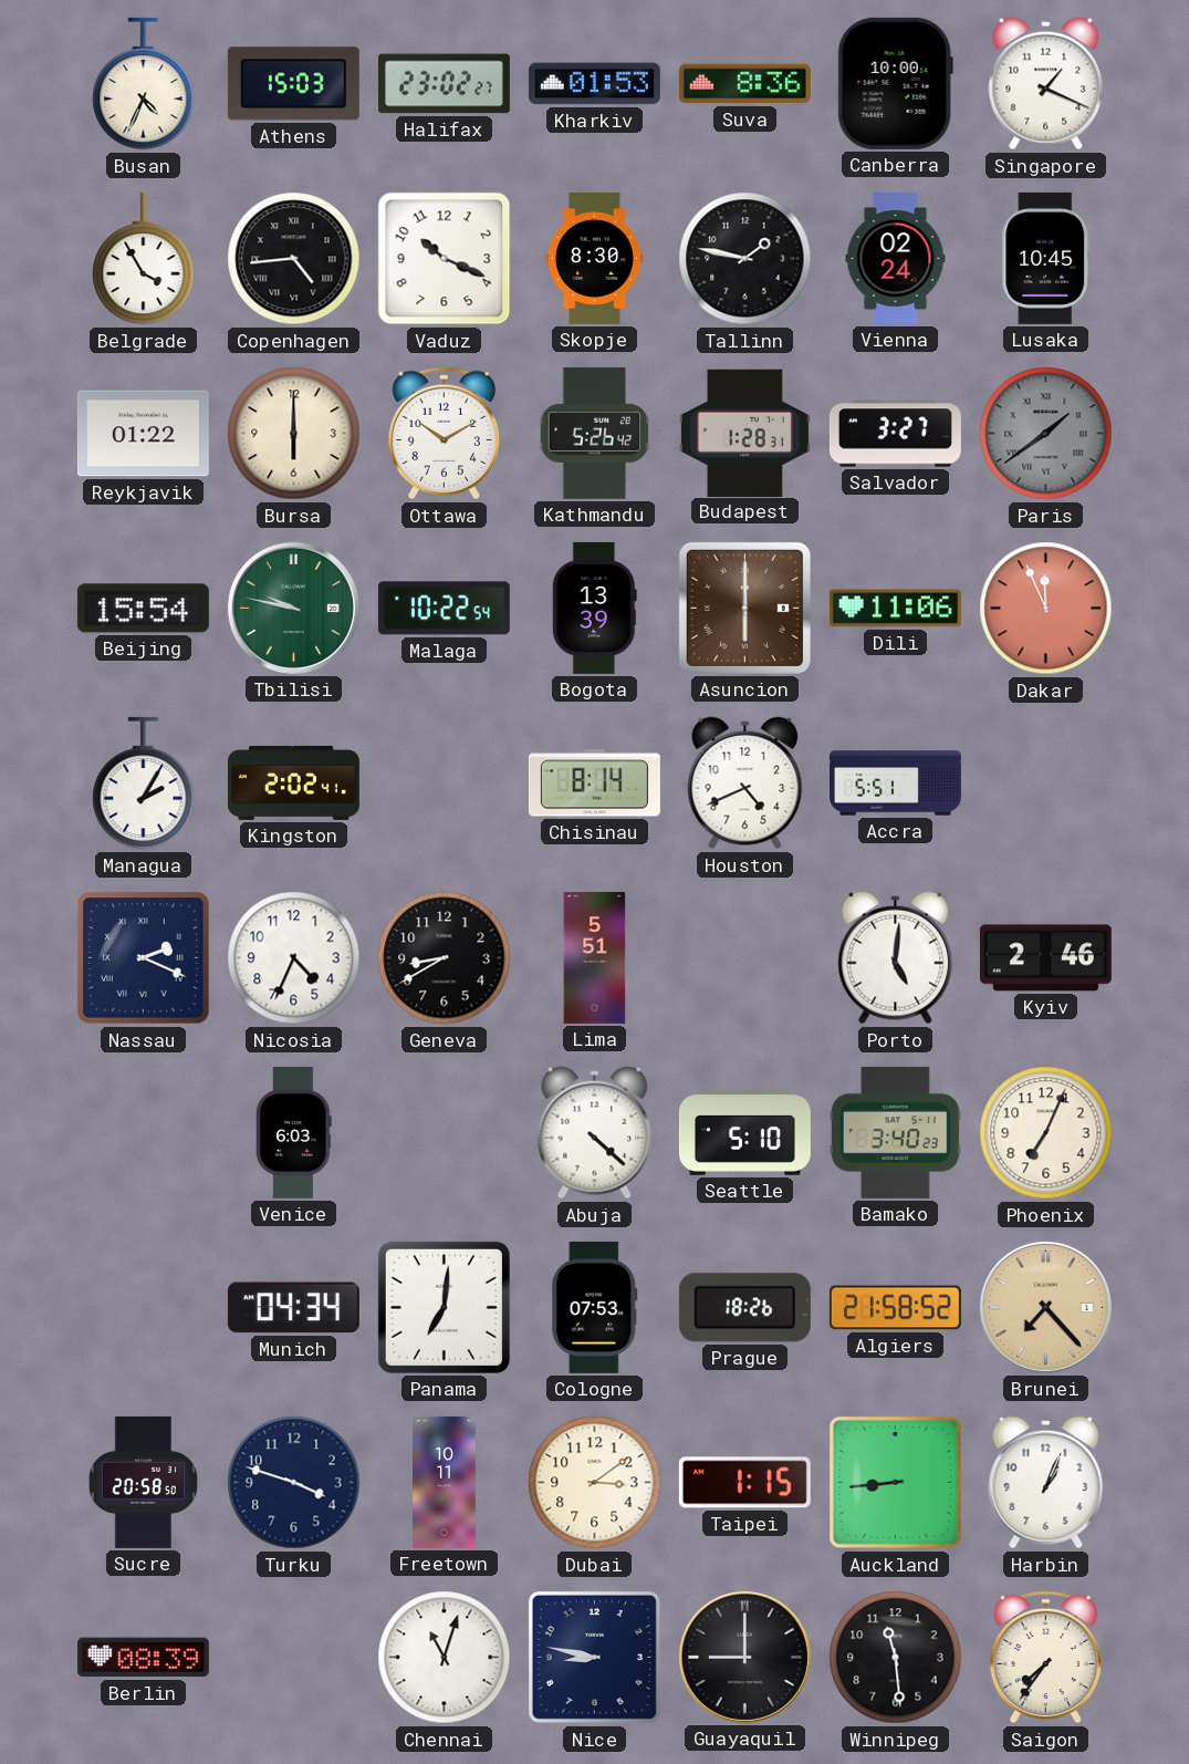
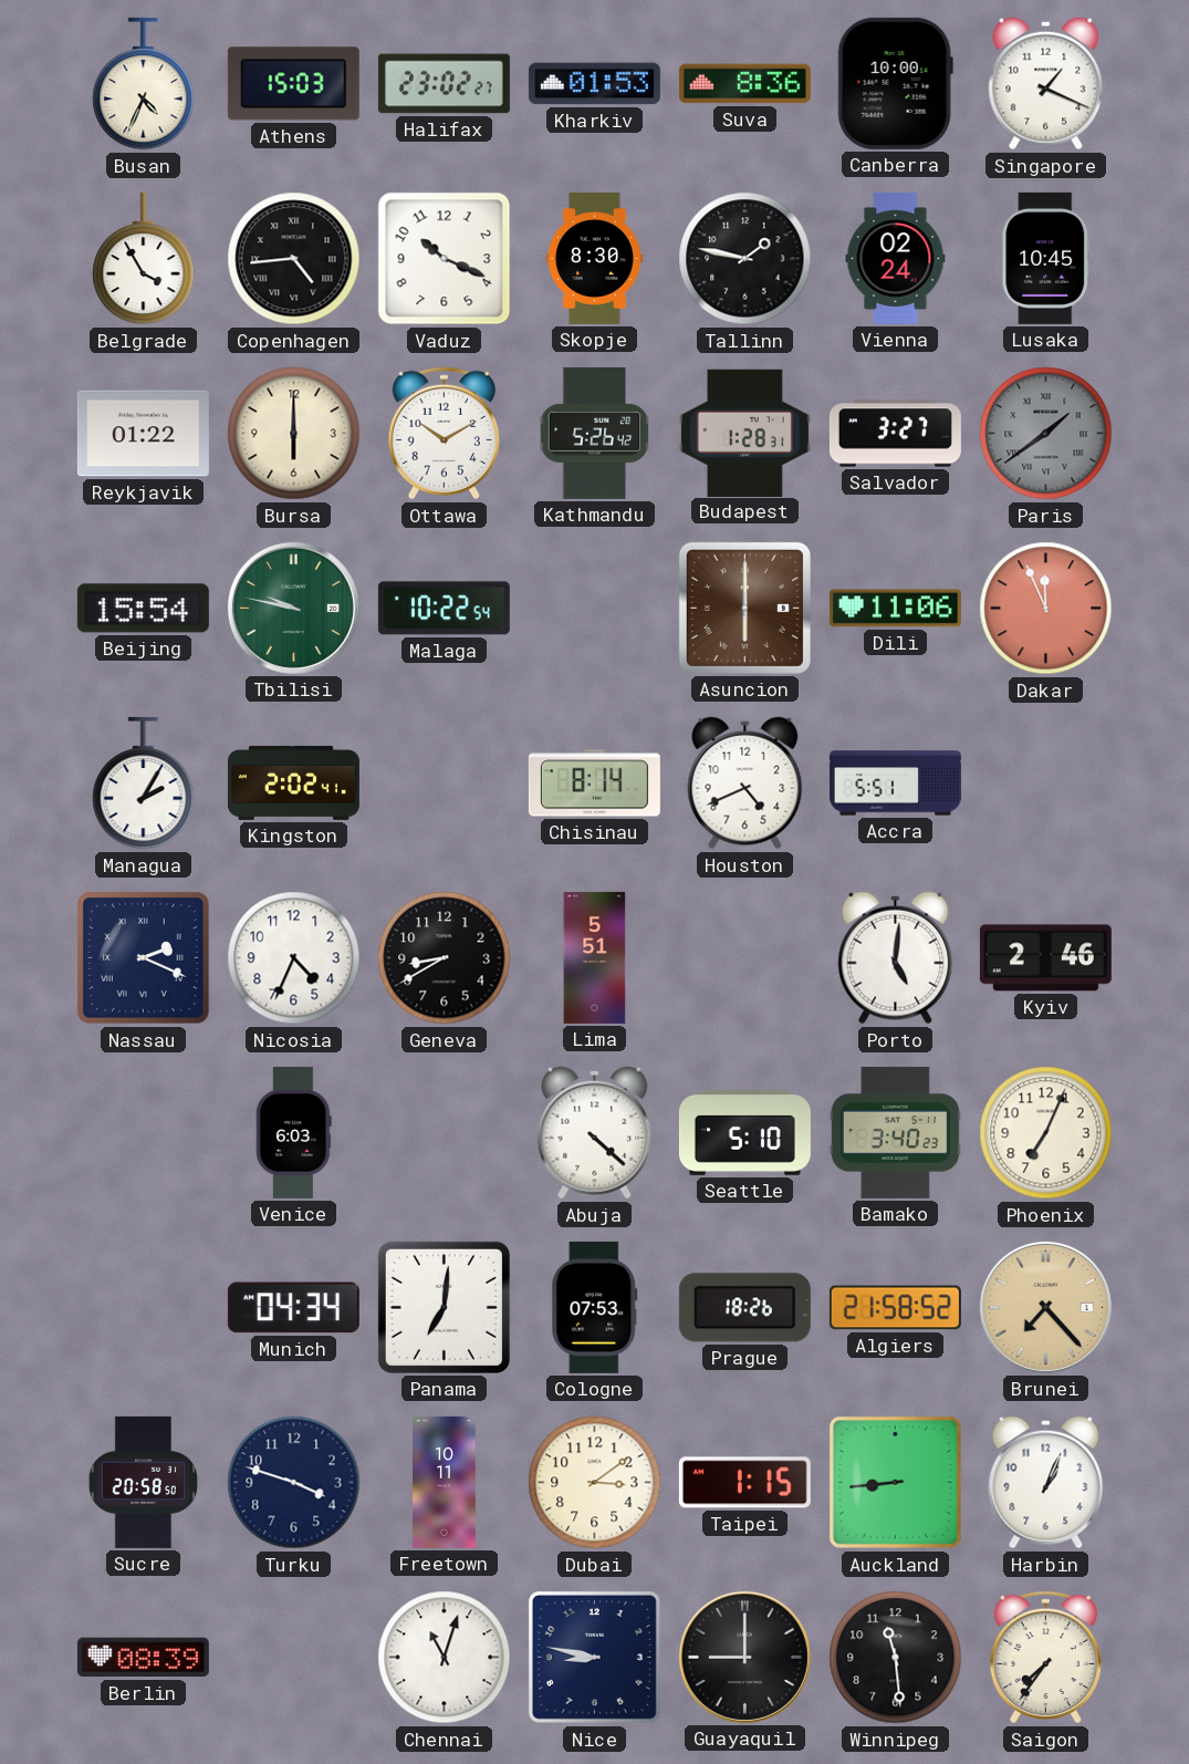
Bogota: 13:39 -> none
